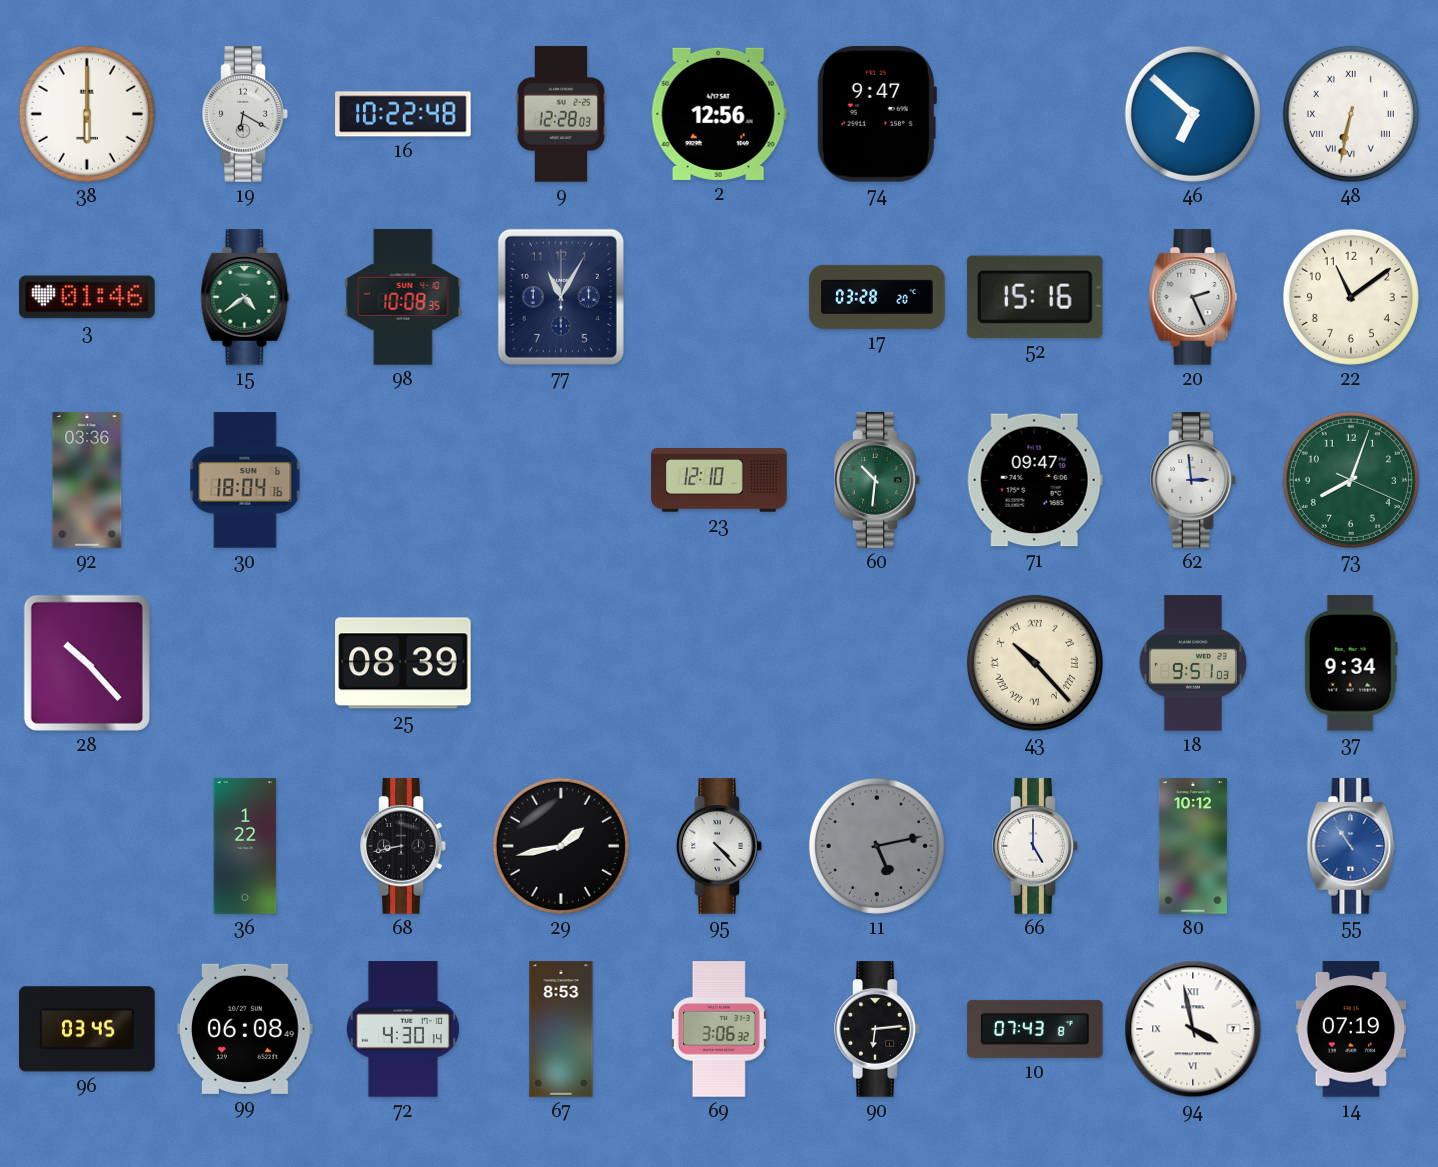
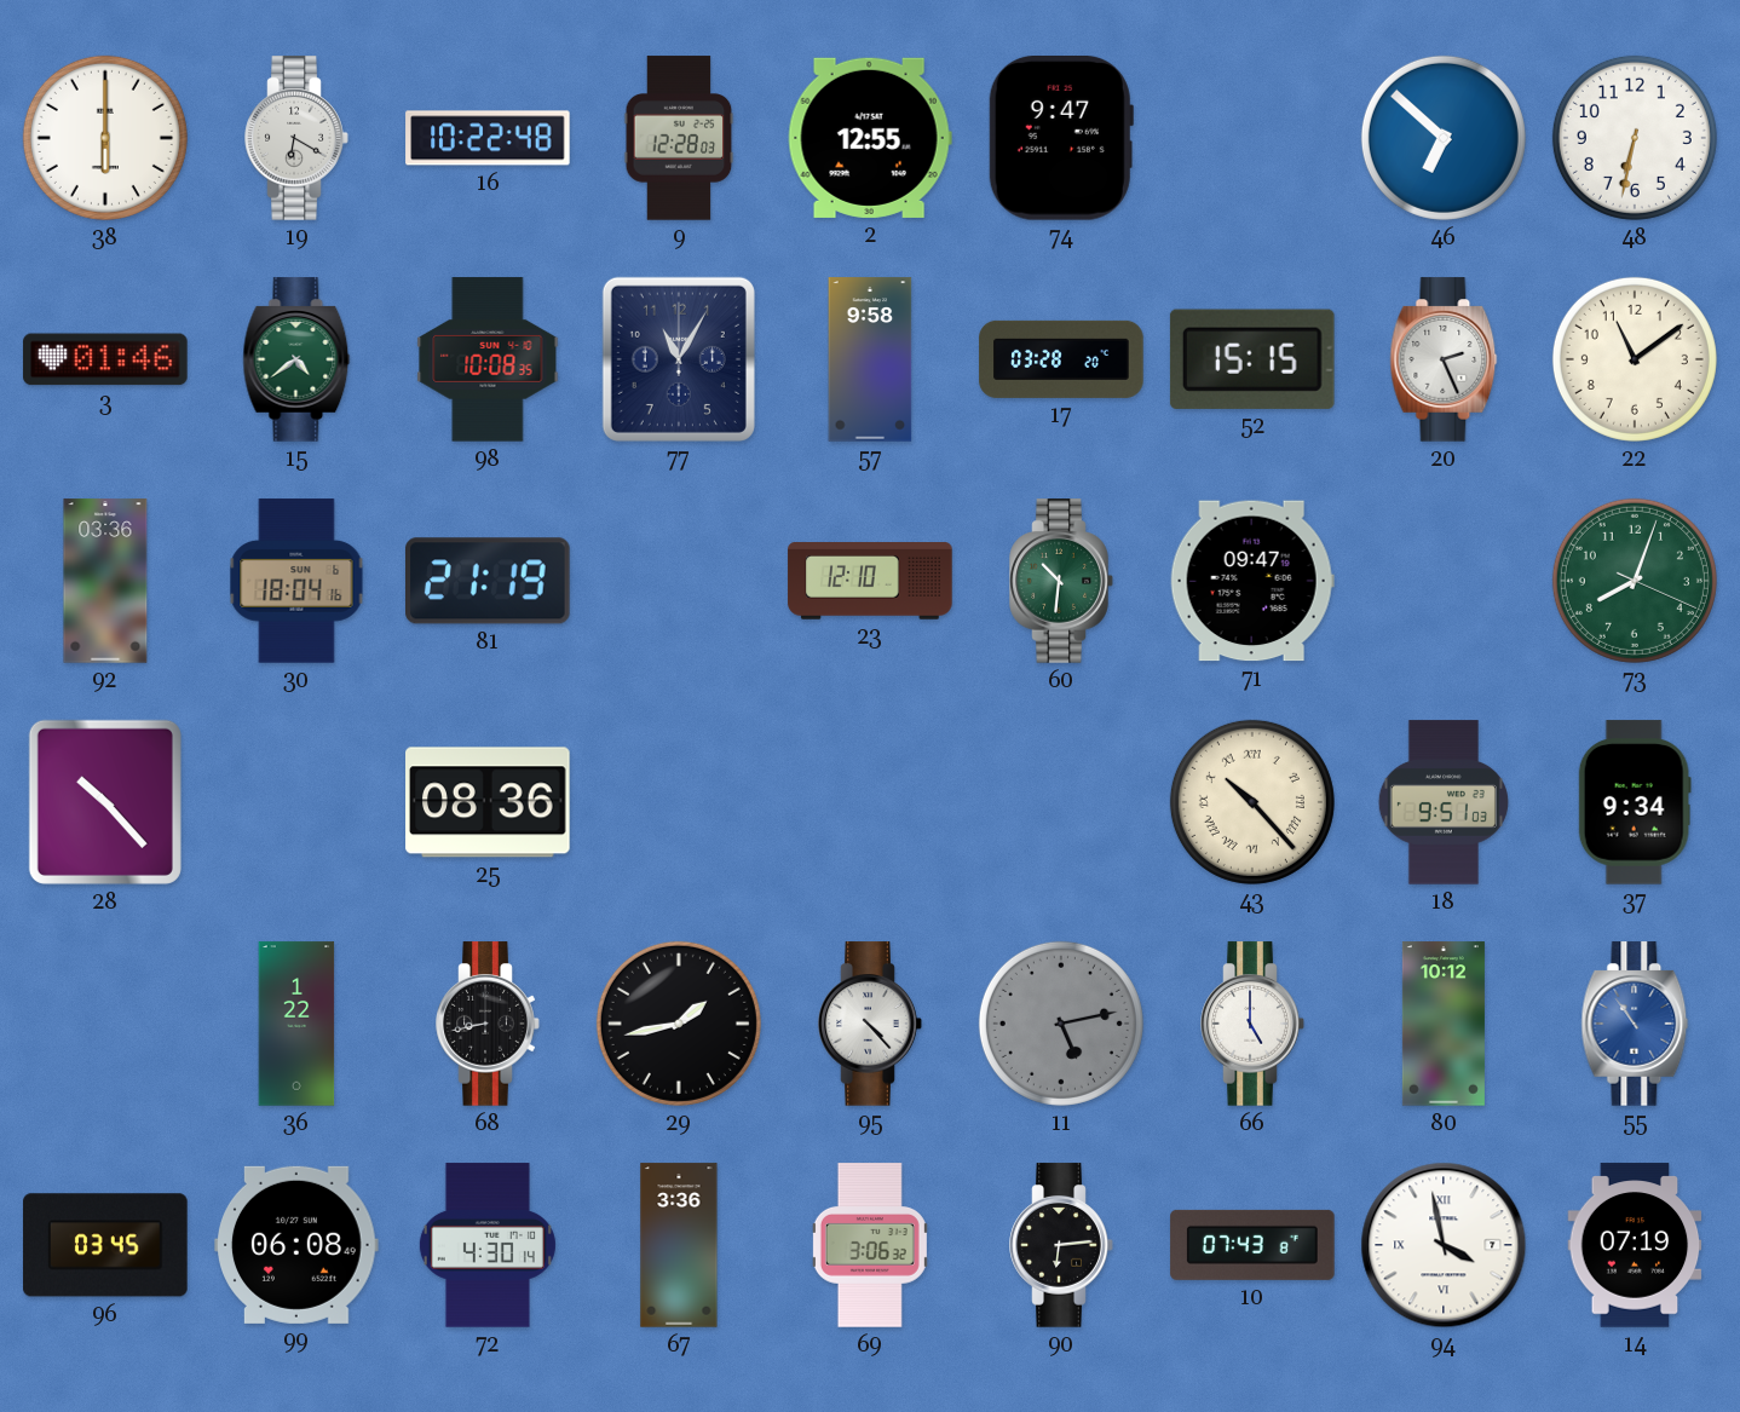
2: 12:56 -> 12:55
48 numerals: Roman -> Arabic
57: none -> 9:58
52: 15:16 -> 15:15
81: none -> 21:19
62: 2:59 -> none
25: 08:39 -> 08:36
67: 8:53 -> 3:36
